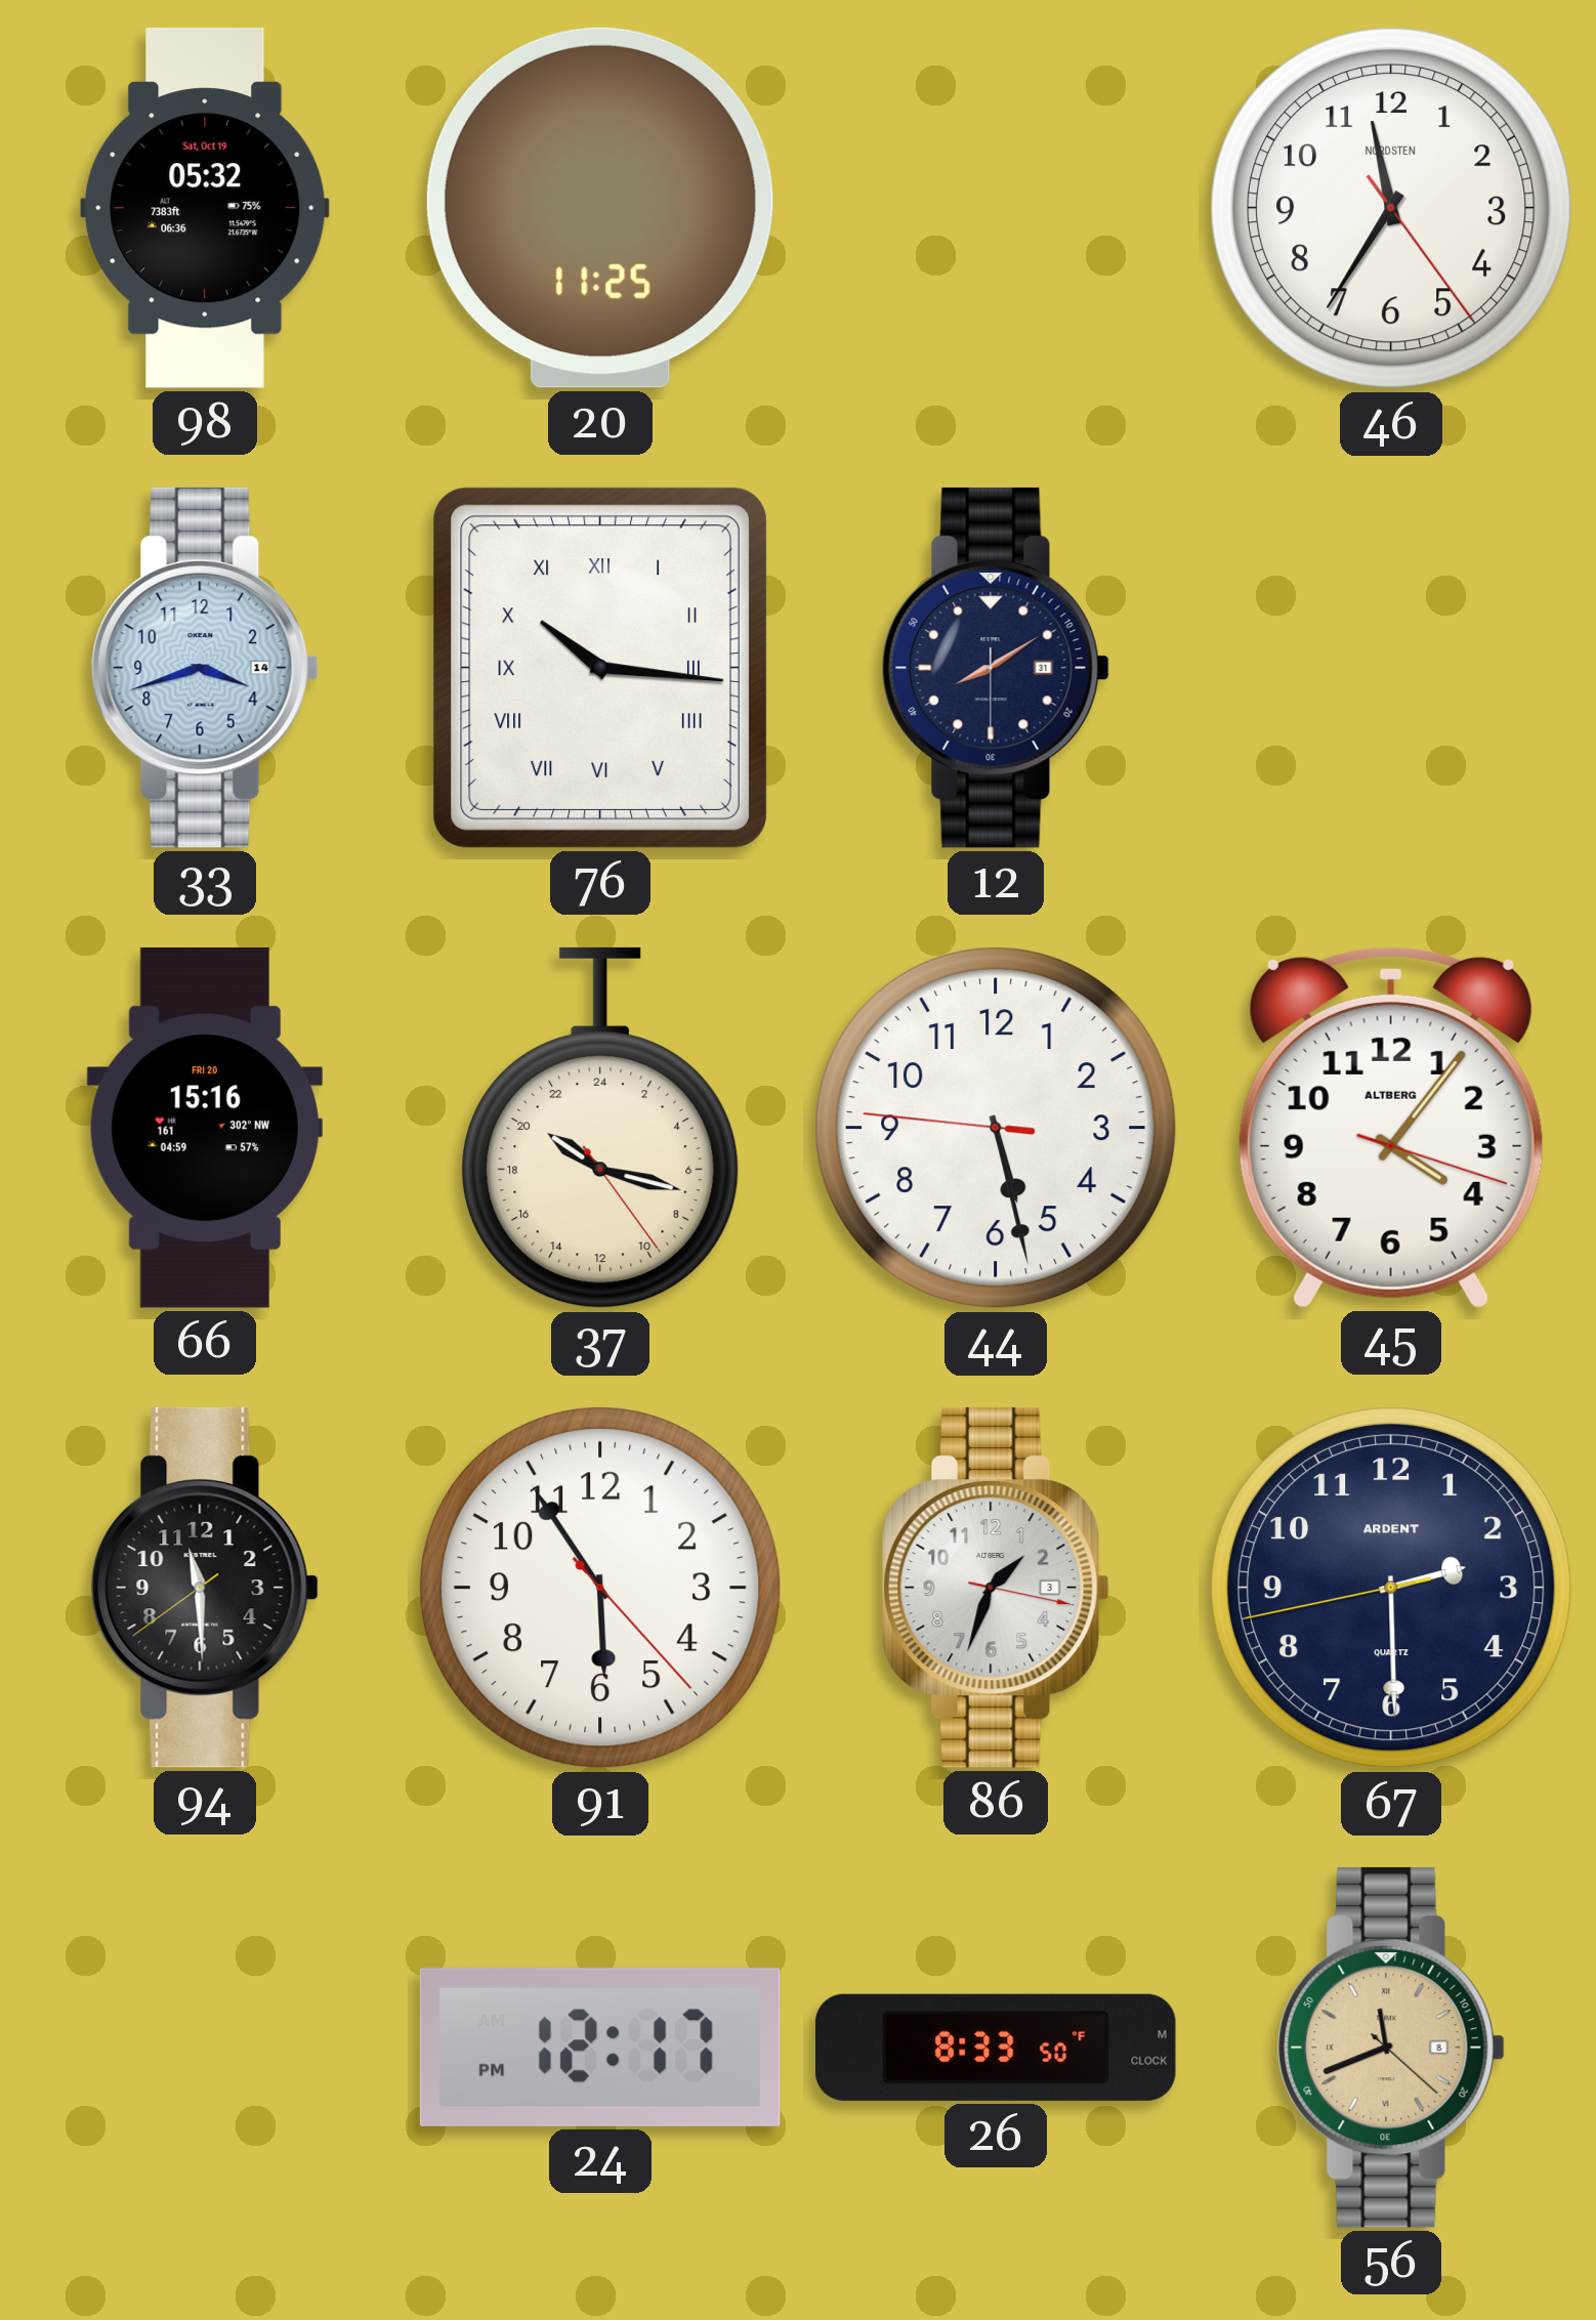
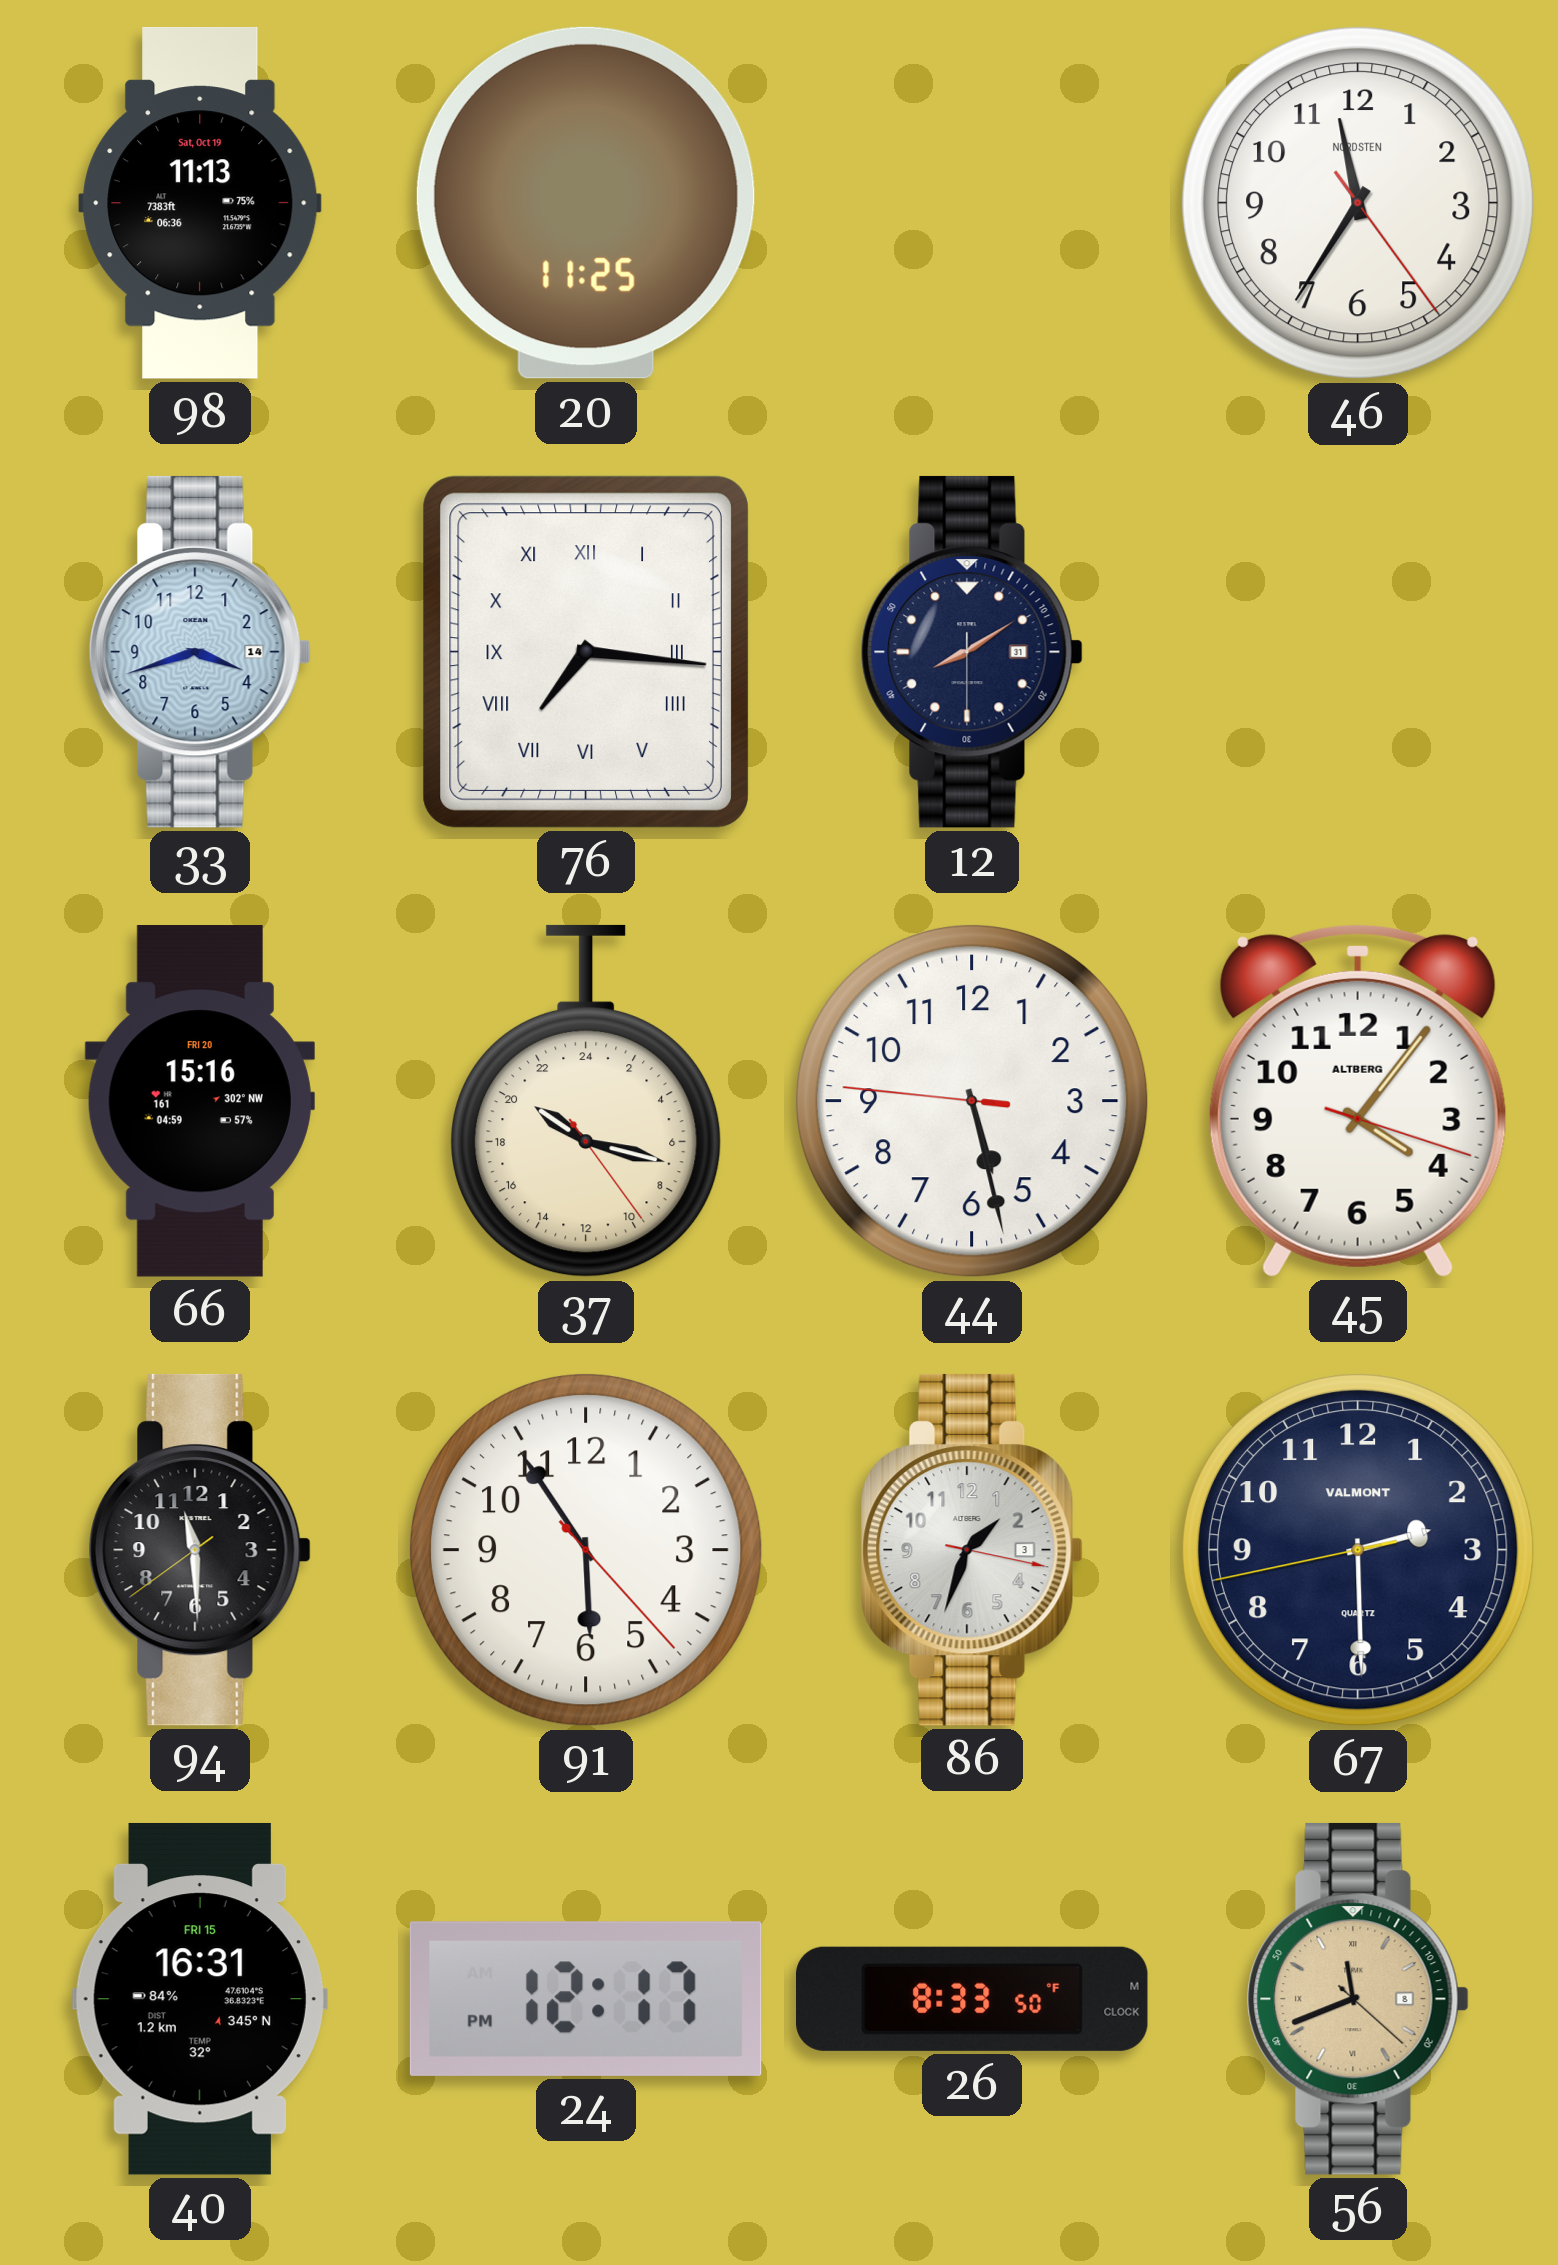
98: 05:32 -> 11:13
76: 10:16 -> 7:16
67 brand: ARDENT -> VALMONT
40: none -> 16:31
